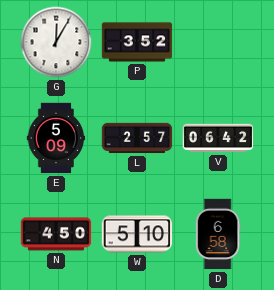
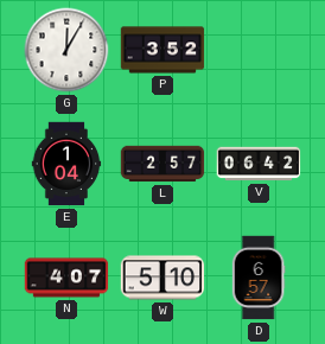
E: 5:09 -> 1:04
N: 4:50 -> 4:07
D: 6:58 -> 6:57
